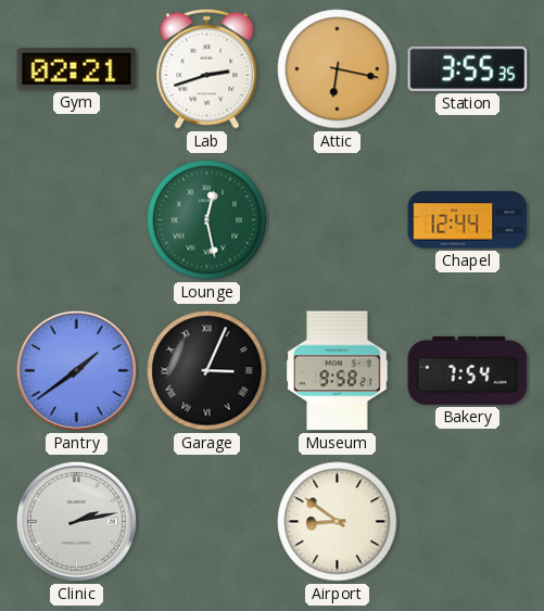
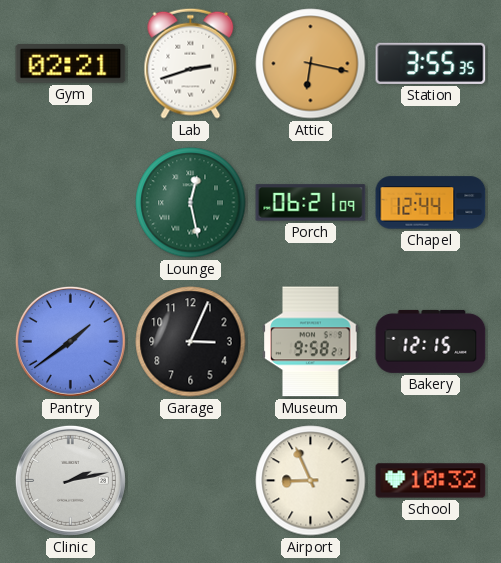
Porch: none -> 06:21
Garage numerals: Roman -> Arabic
Bakery: 7:54 -> 12:15
Airport: 8:51 -> 8:56
School: none -> 10:32
